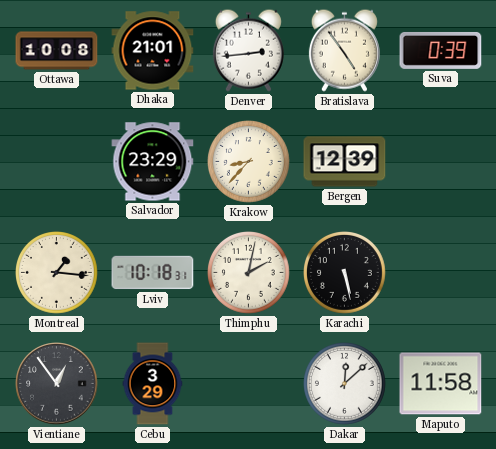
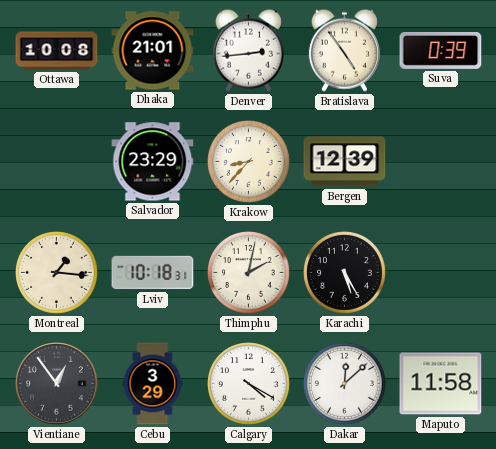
Karachi: 5:28 -> 5:25
Calgary: none -> 4:20
